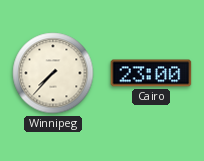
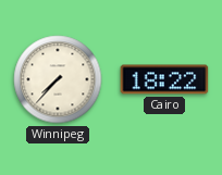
Cairo: 23:00 -> 18:22
